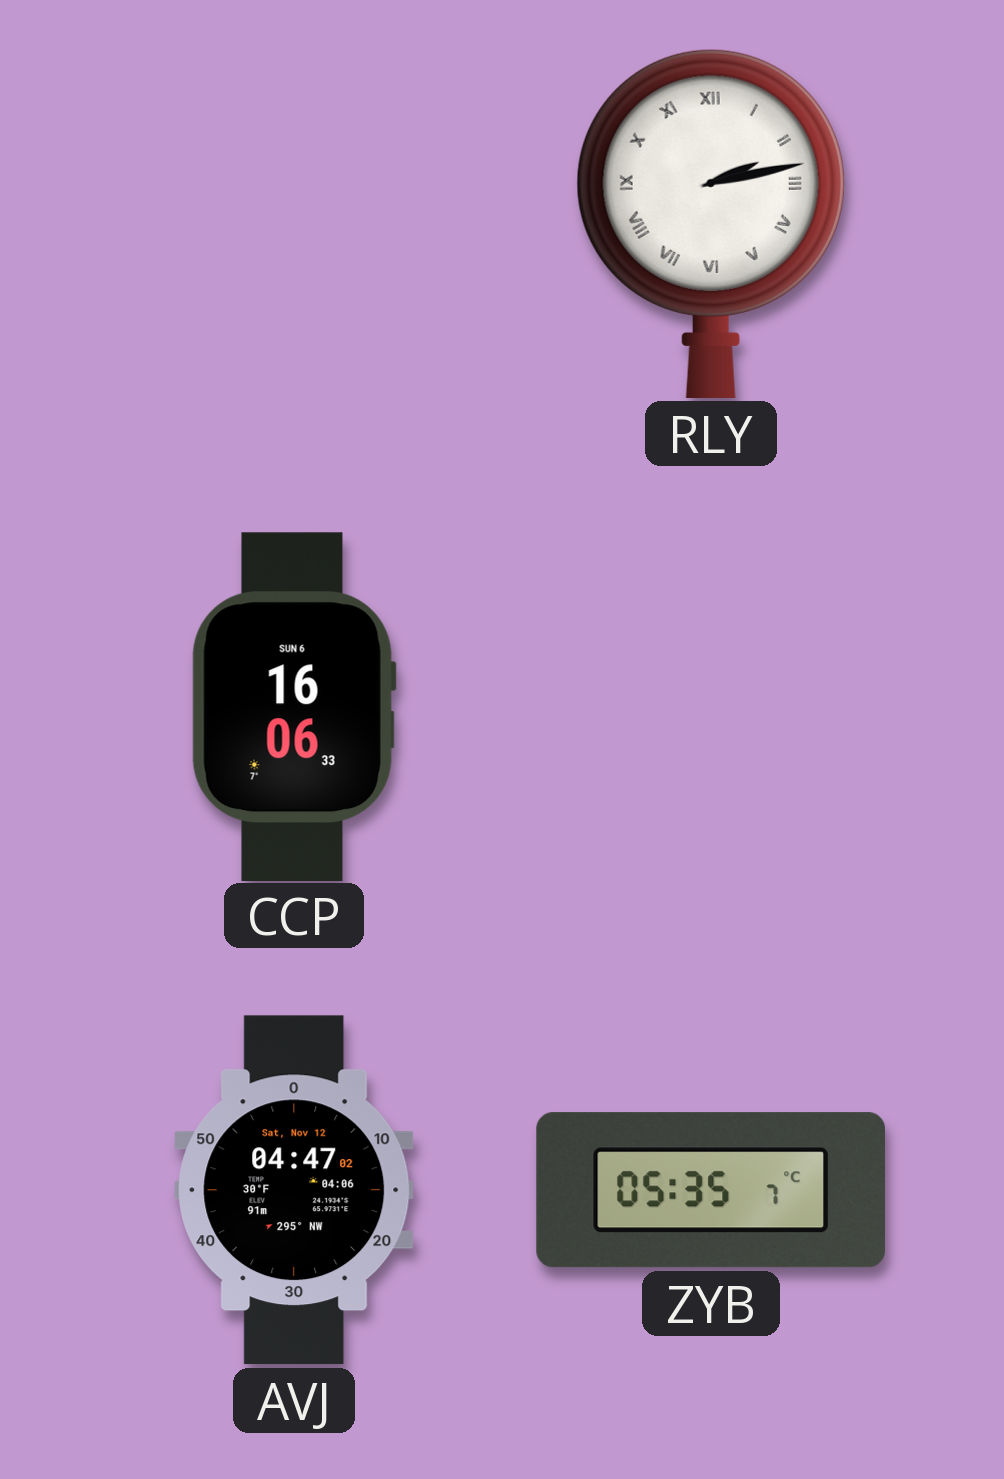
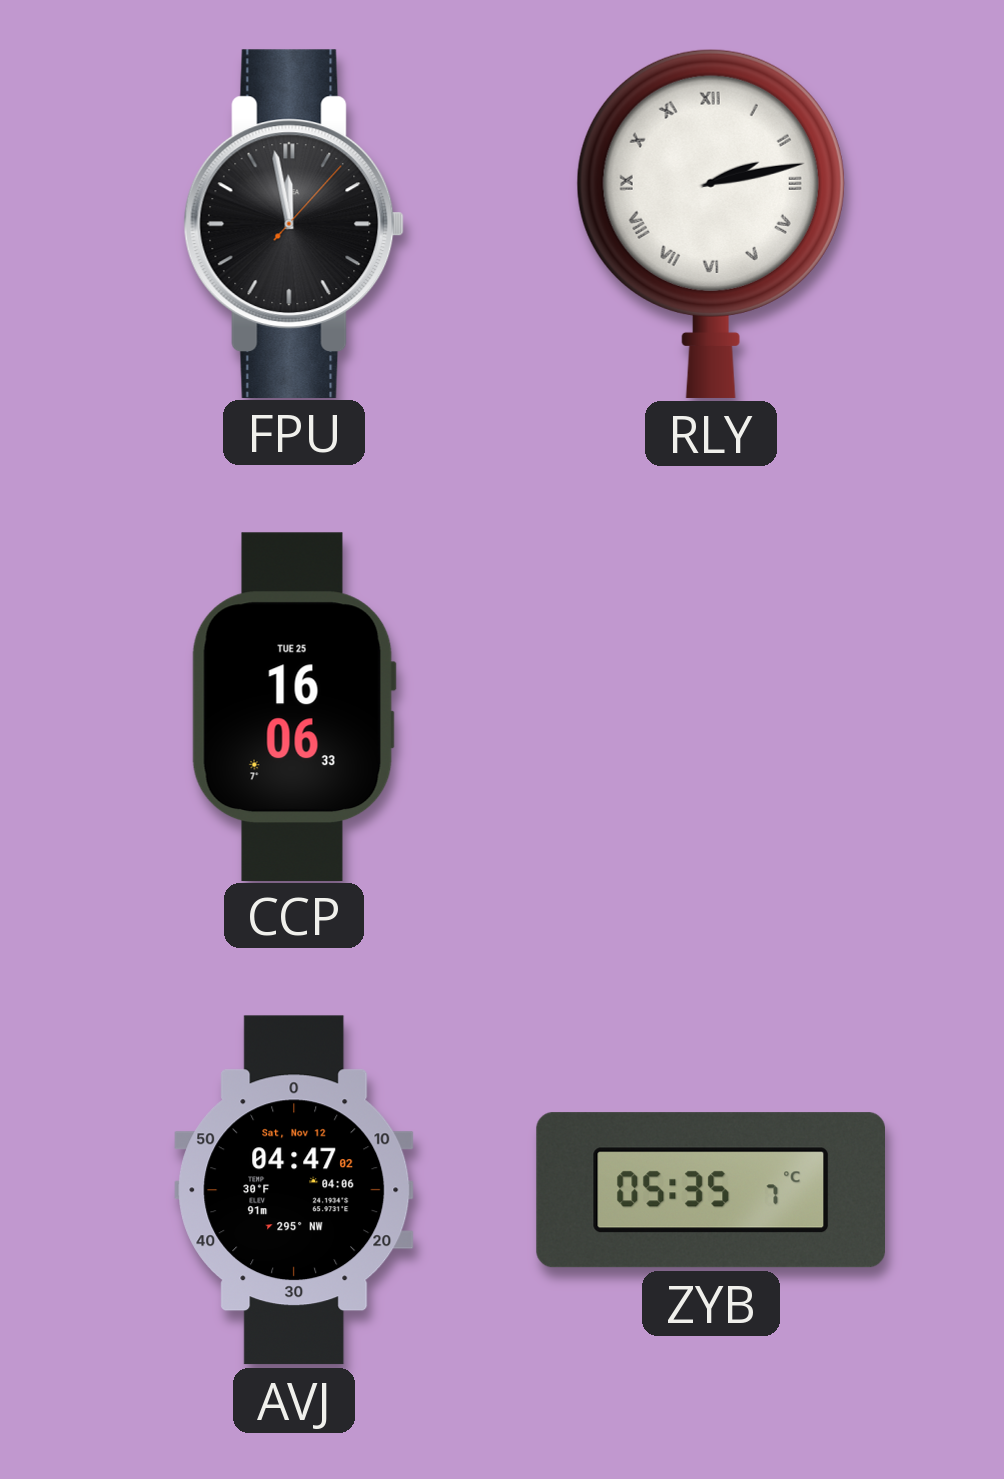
FPU: none -> 11:58
CCP date: SUN 6 -> TUE 25
